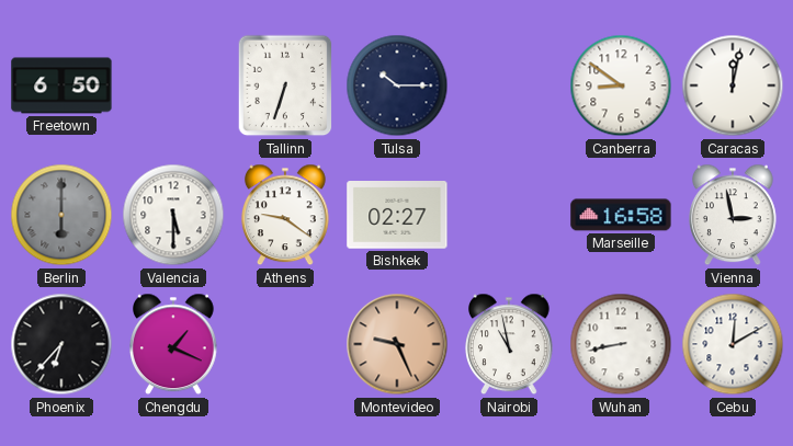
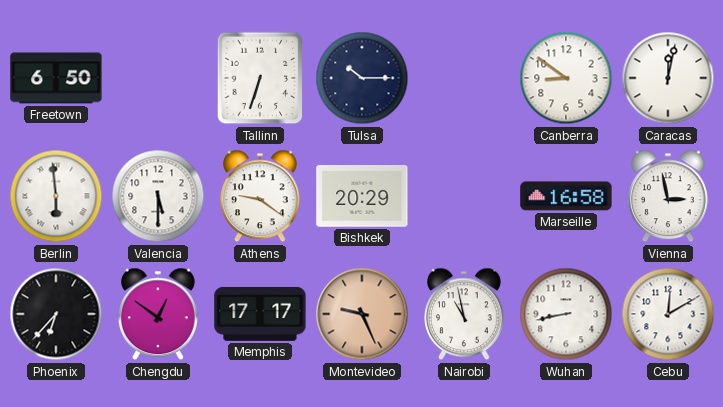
Berlin: 6:00 -> 5:59
Berlin dial: grey -> white
Bishkek: 02:27 -> 20:29
Chengdu: 1:19 -> 12:51
Memphis: none -> 17:17
